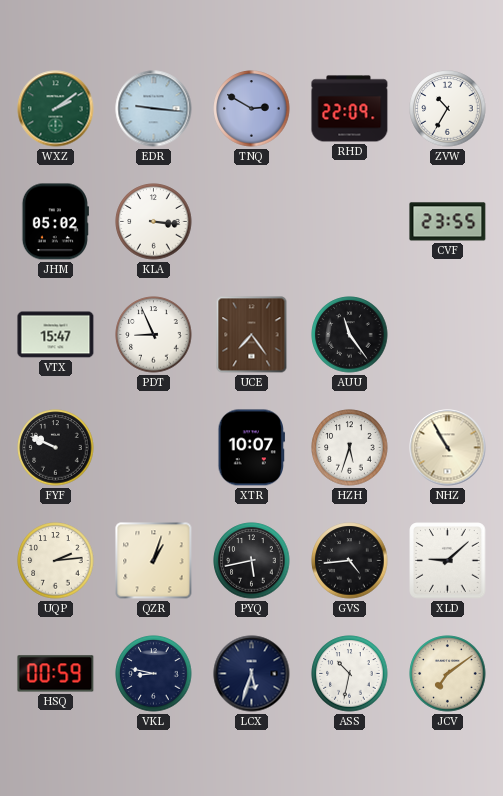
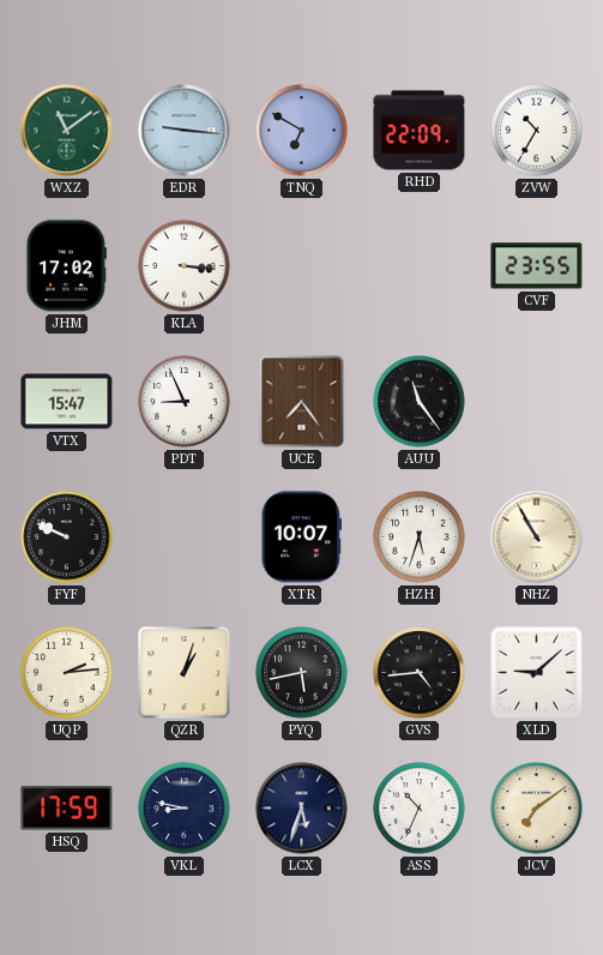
WXZ: 2:09 -> 11:09
TNQ: 2:50 -> 6:50
JHM: 05:02 -> 17:02
HSQ: 00:59 -> 17:59
ASS: 10:32 -> 10:34
